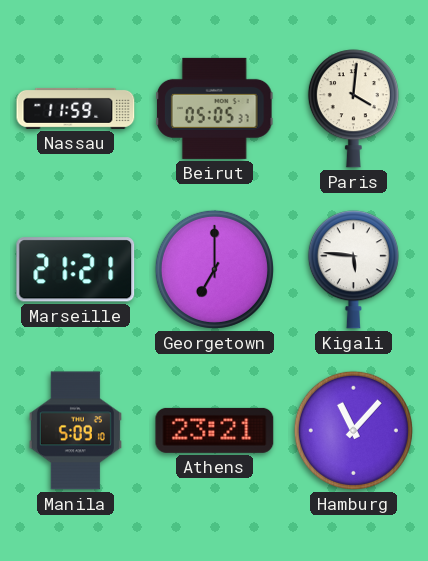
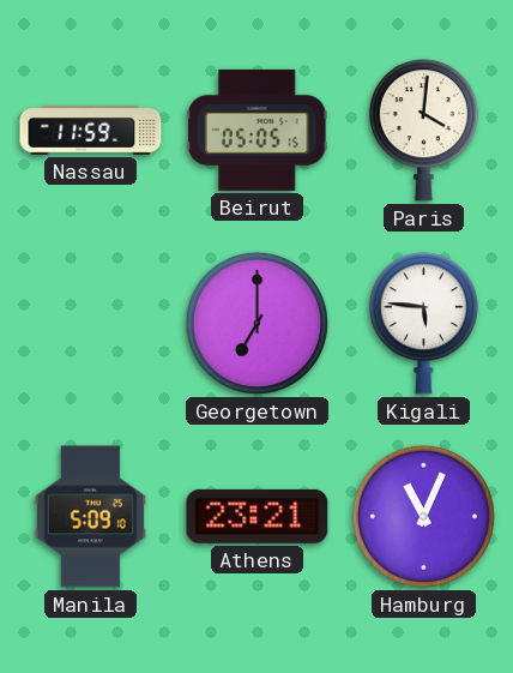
Beirut: 05:05:37 -> 05:05:15
Marseille: 21:21 -> none
Hamburg: 11:07 -> 11:04
